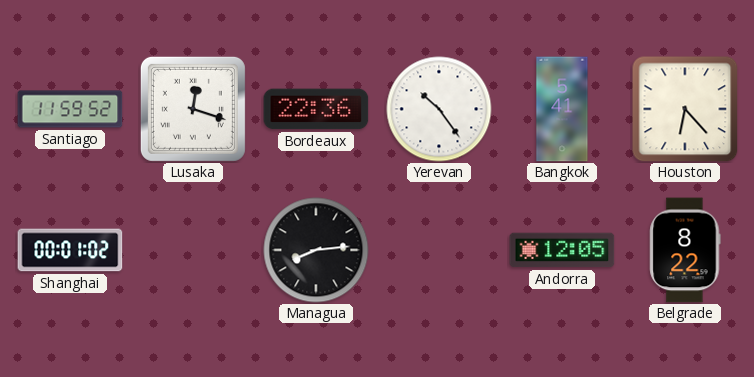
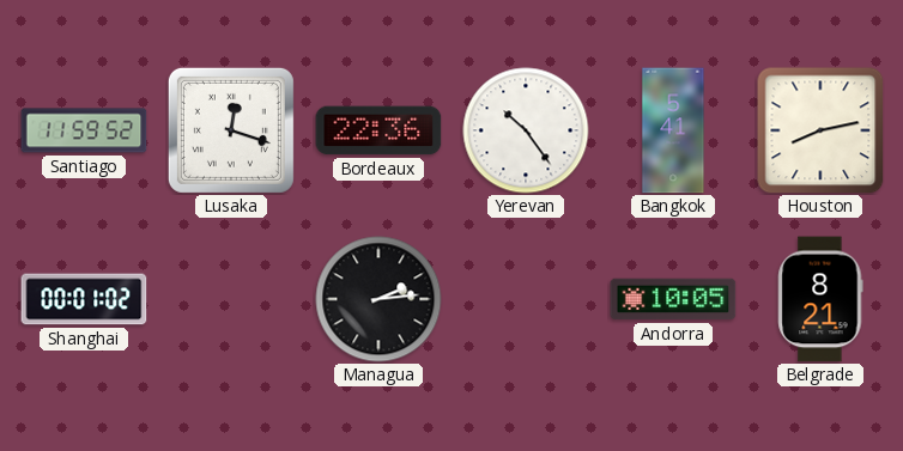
Houston: 6:23 -> 8:13
Managua: 8:14 -> 2:14
Andorra: 12:05 -> 10:05
Belgrade: 8:22 -> 8:21
